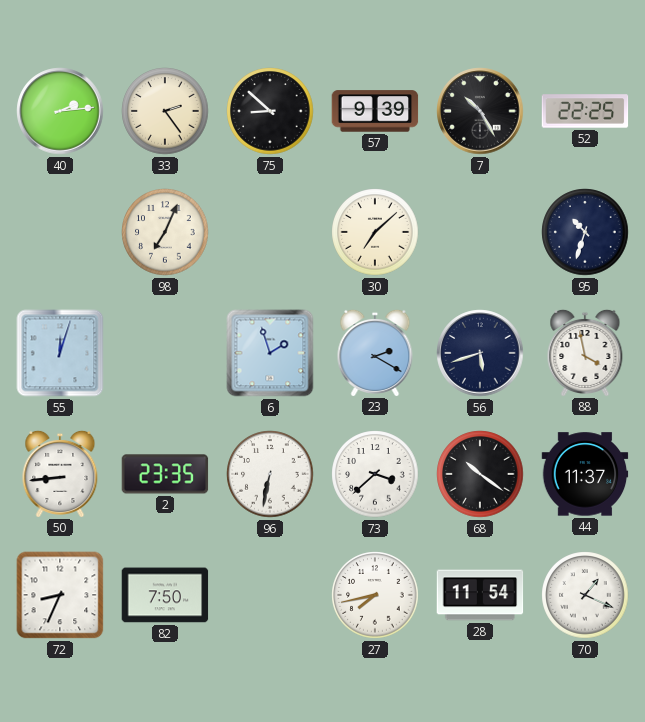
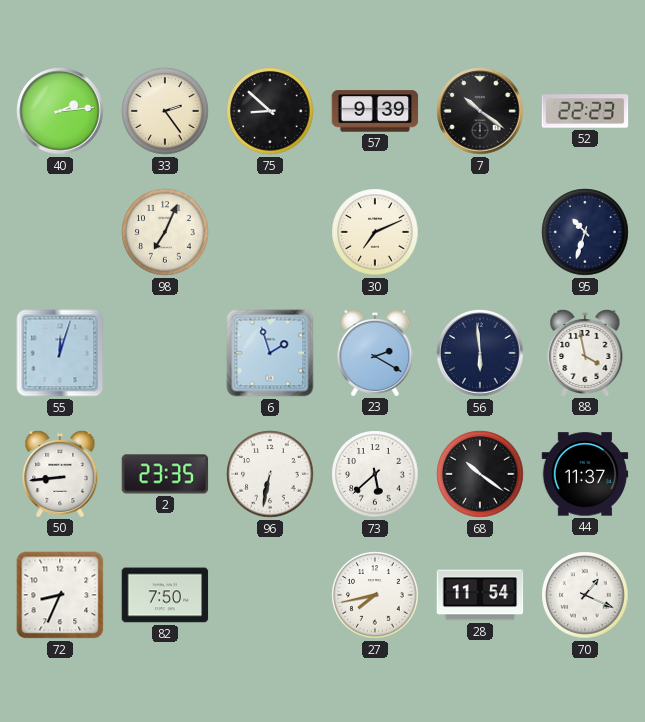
7: 10:25 -> 10:21
52: 22:25 -> 22:23
30: 7:08 -> 7:11
56: 5:42 -> 5:59
73: 3:38 -> 5:38
